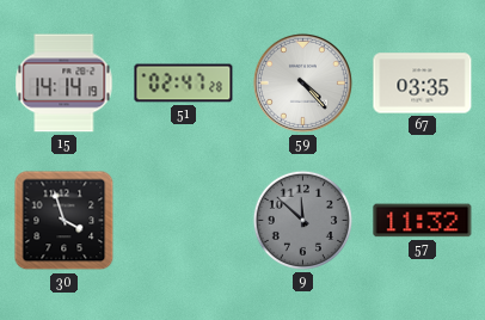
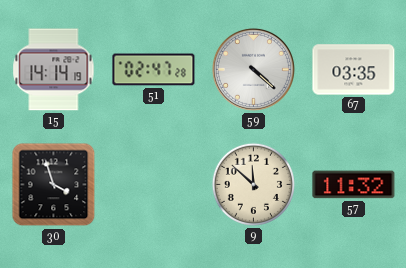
59: 4:23 -> 4:22
9 dial: grey -> cream
